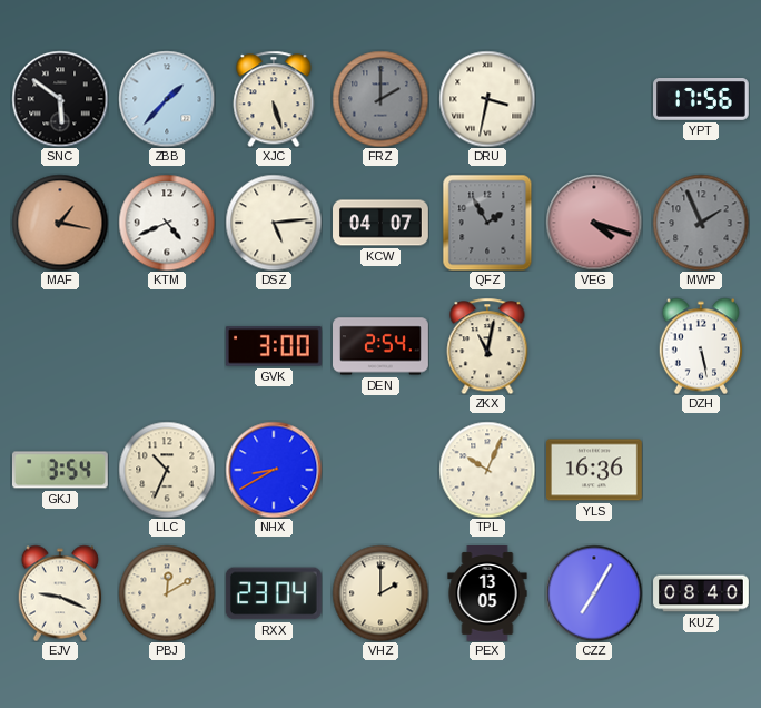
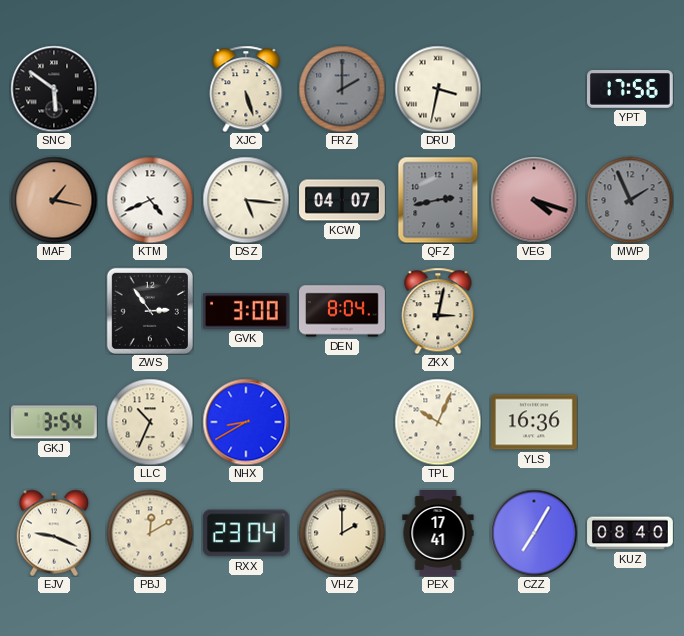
ZBB: 1:37 -> none
DSZ: 5:14 -> 5:16
QFZ: 1:55 -> 2:43
ZWS: none -> 2:54
DEN: 2:54 -> 8:04
ZKX: 11:02 -> 3:02
DZH: 5:28 -> none
PEX: 13:05 -> 17:41
